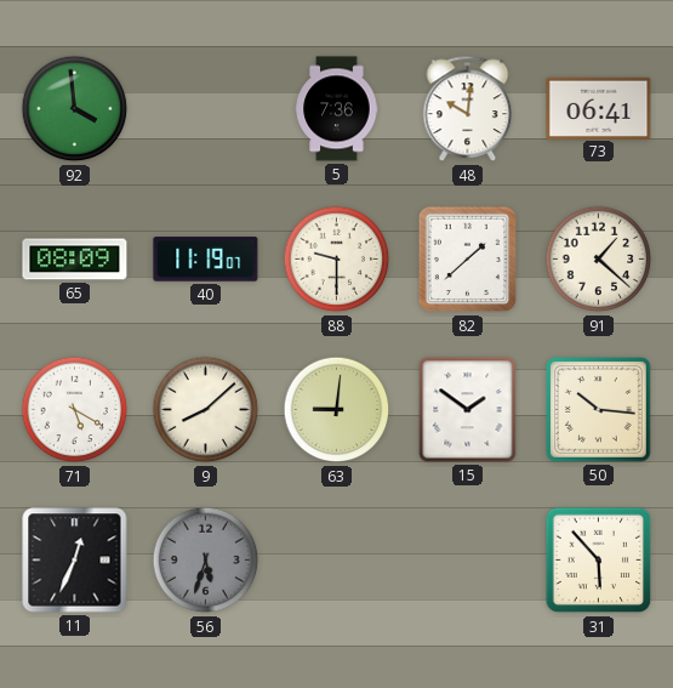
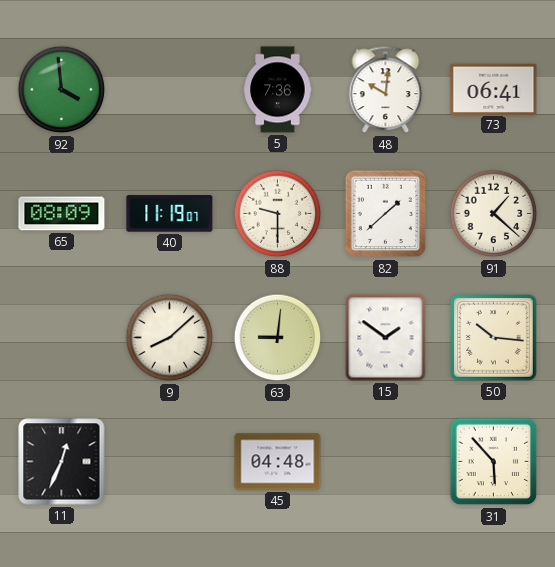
71: 5:20 -> none
56: 5:33 -> none
45: none -> 04:48
